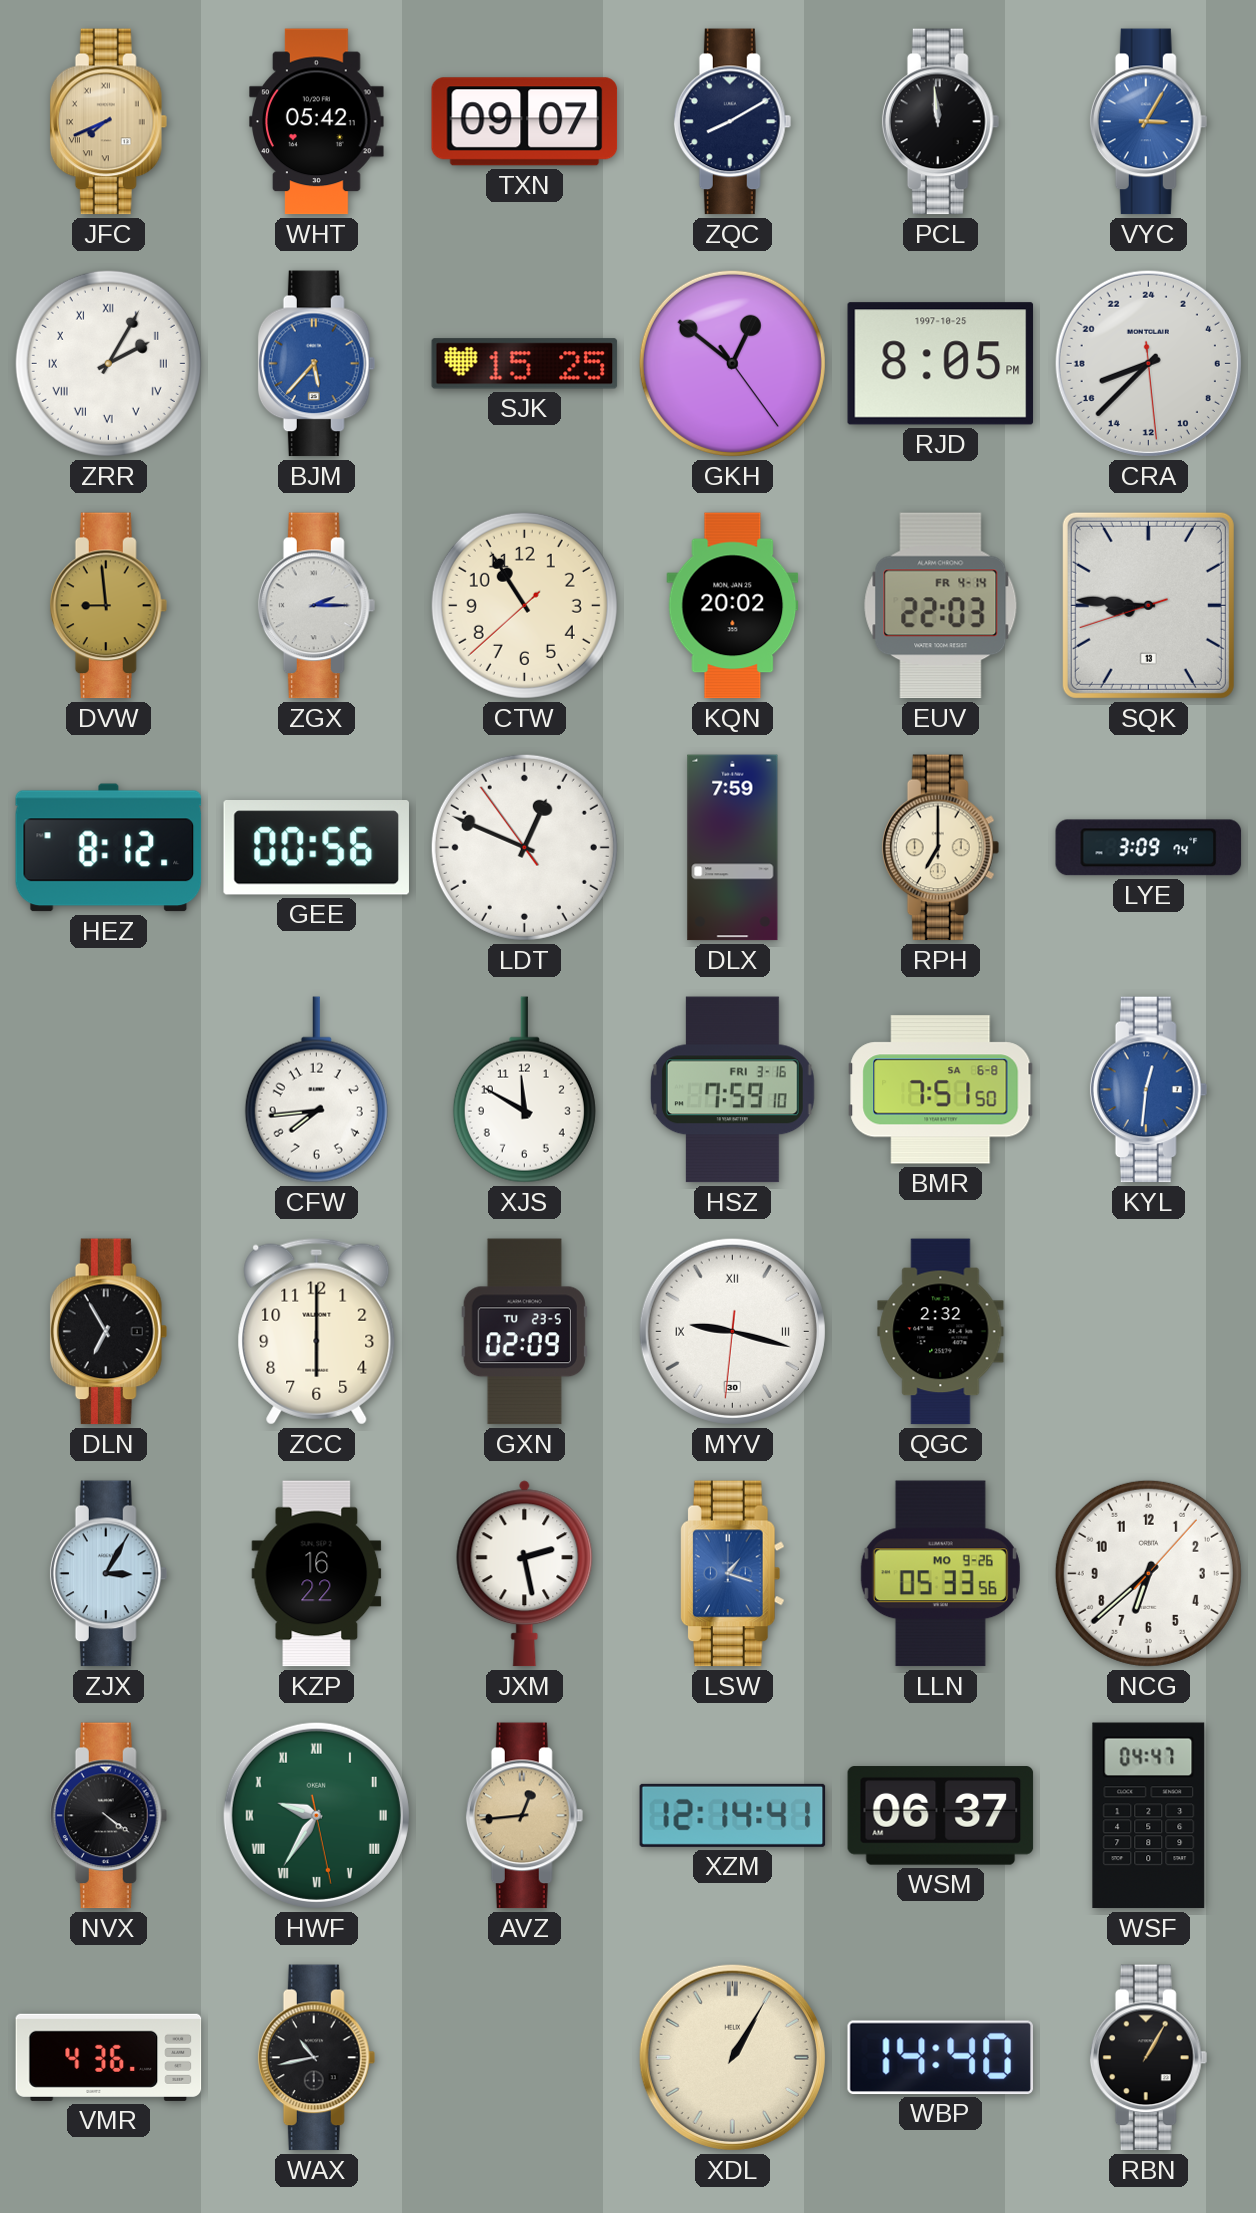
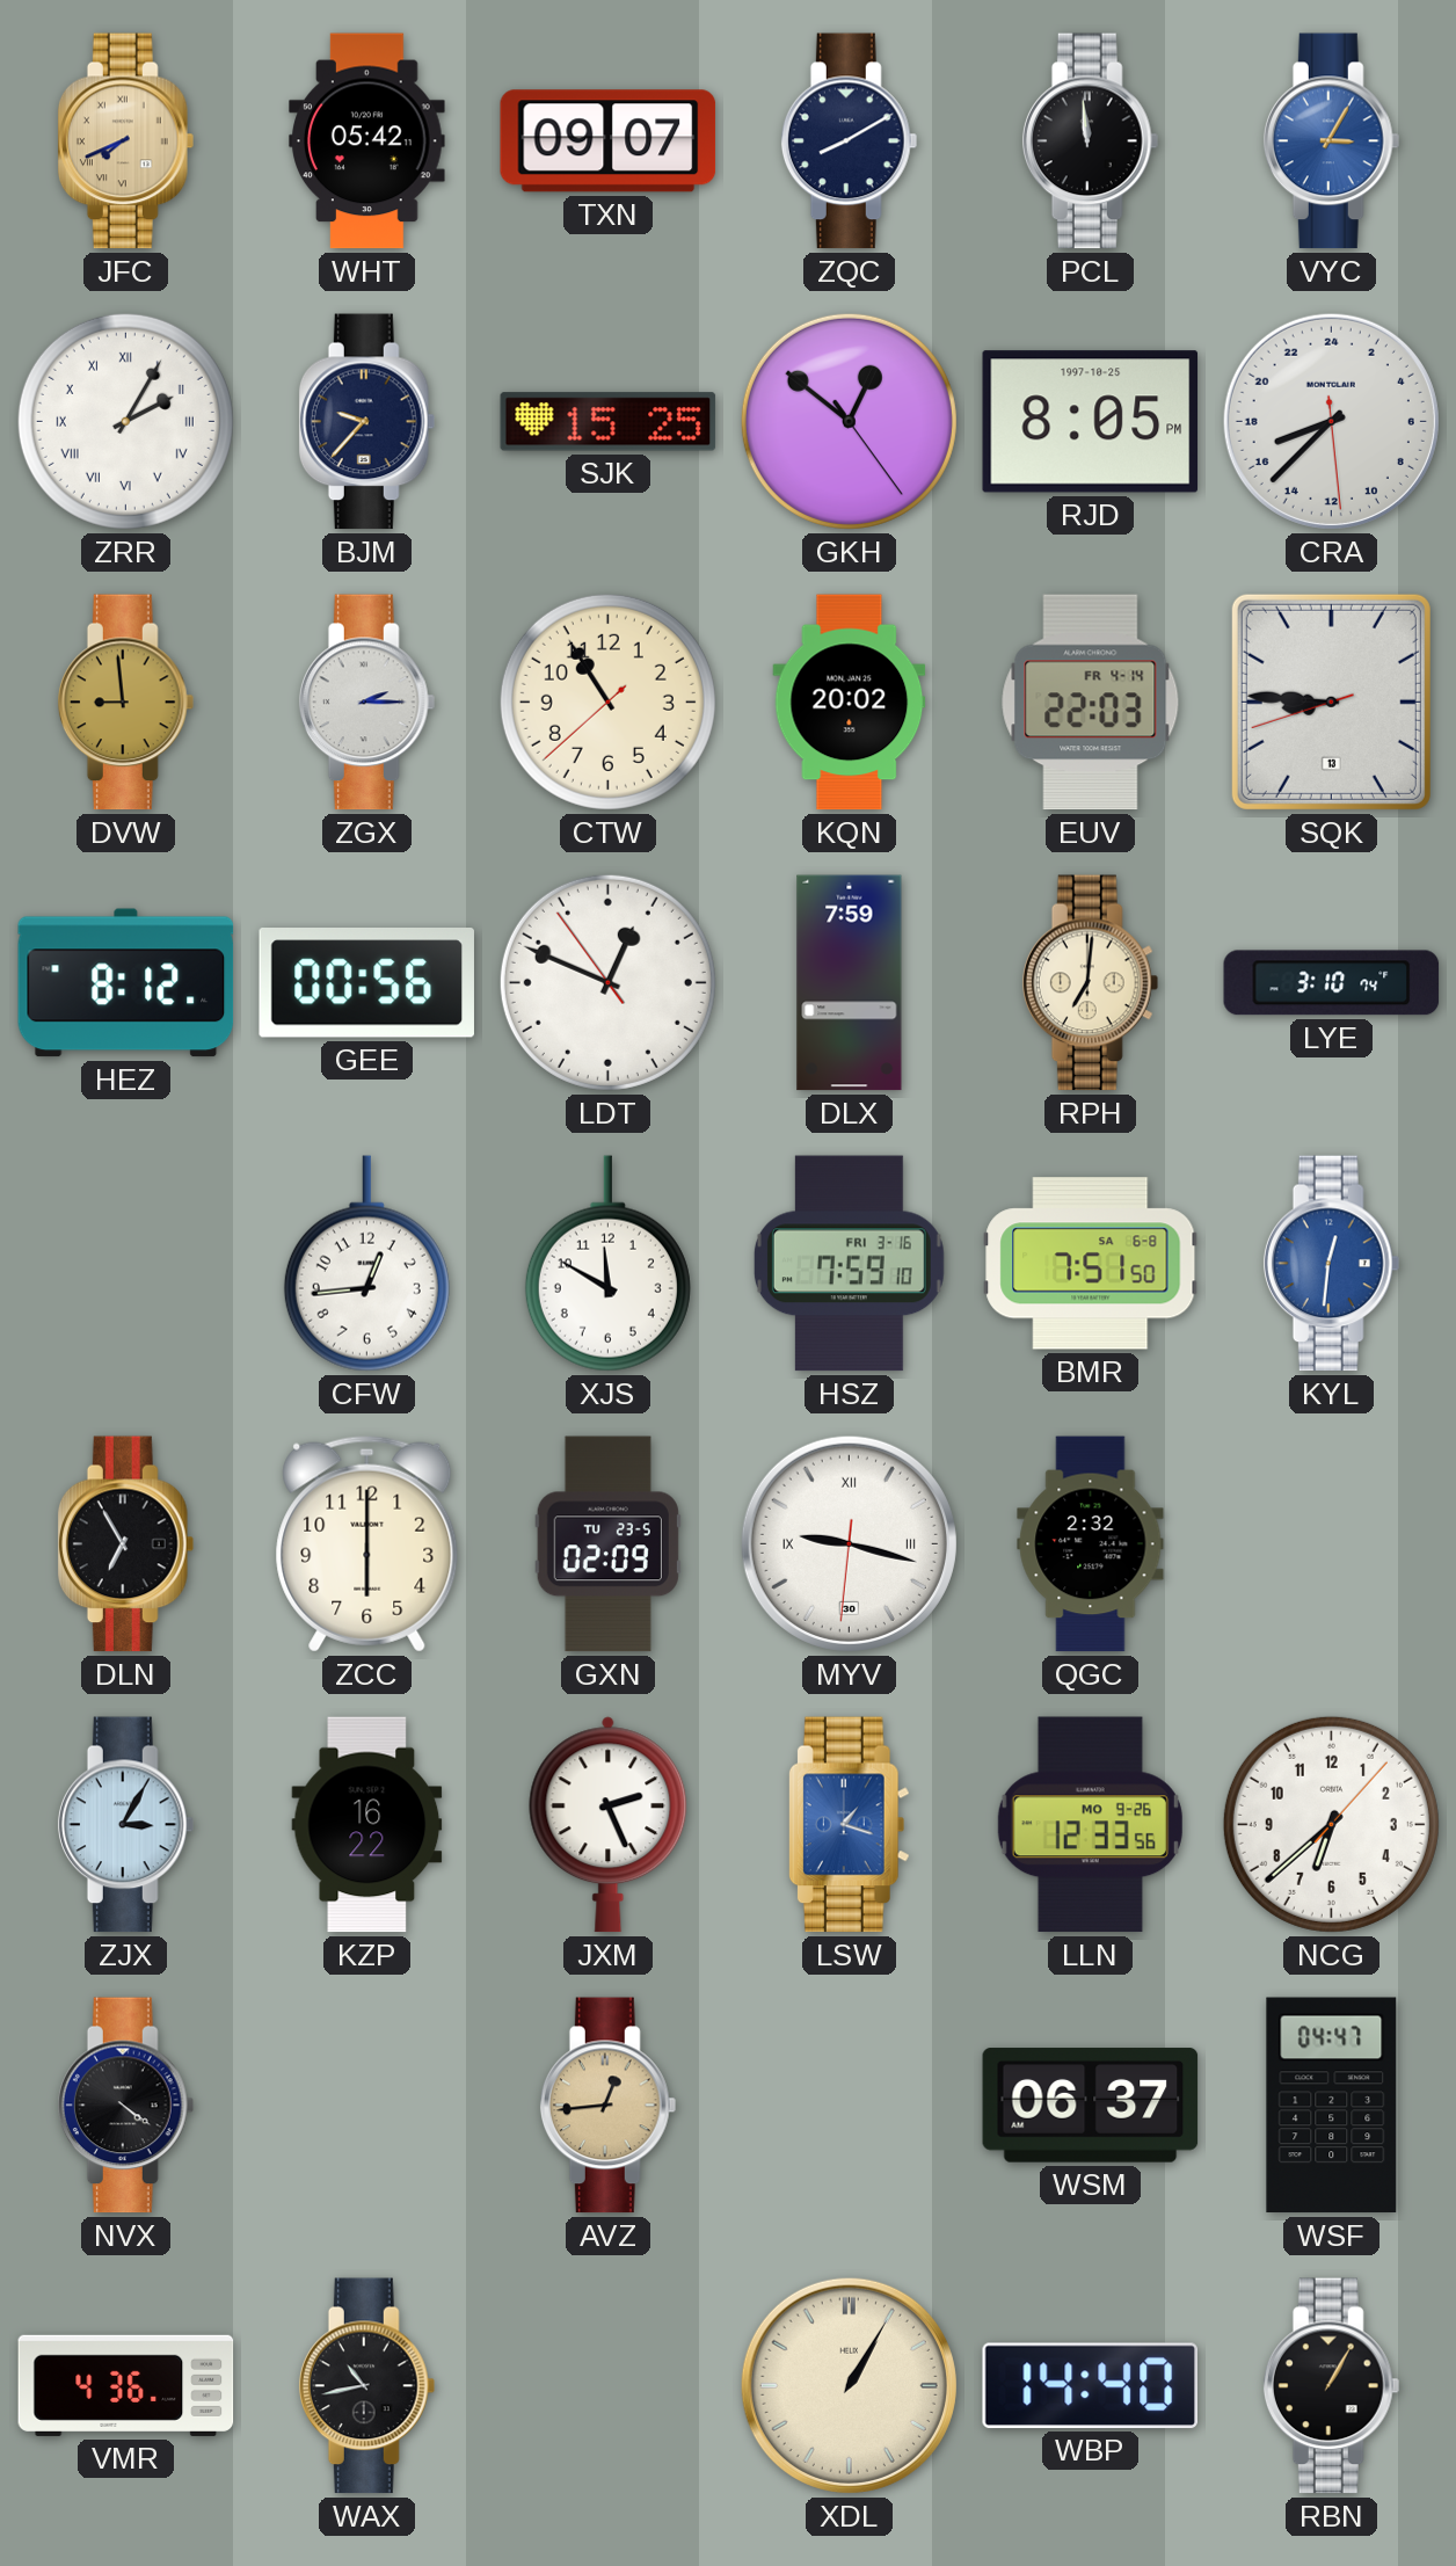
BJM: 5:37 -> 9:37
BJM dial: blue -> navy
RPH: 7:00 -> 7:01
LYE: 3:09 -> 3:10
CFW: 7:44 -> 12:44
JXM: 2:28 -> 2:26
LLN: 05:33 -> 12:33
HWF: 9:35 -> none
XZM: 12:14 -> none
